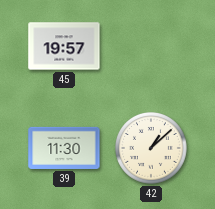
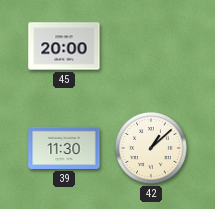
45: 19:57 -> 20:00
